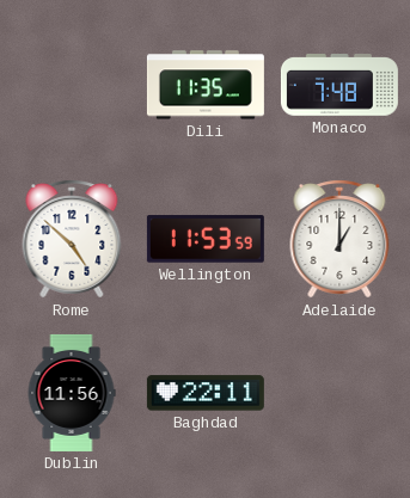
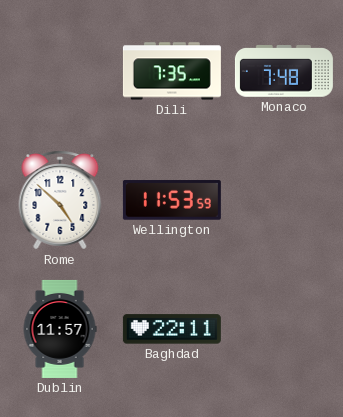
Dili: 11:35 -> 7:35
Adelaide: 1:00 -> none
Dublin: 11:56 -> 11:57
